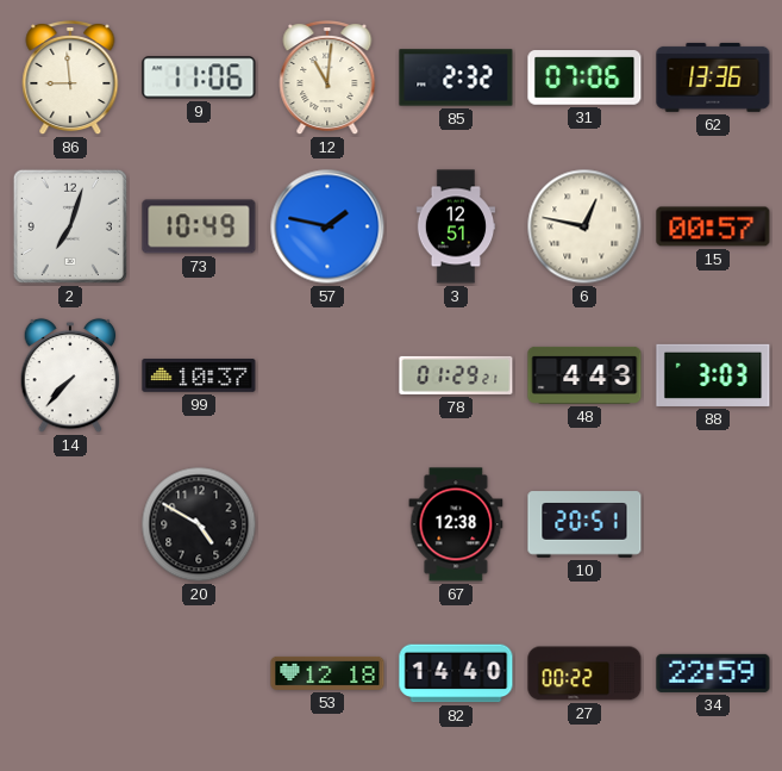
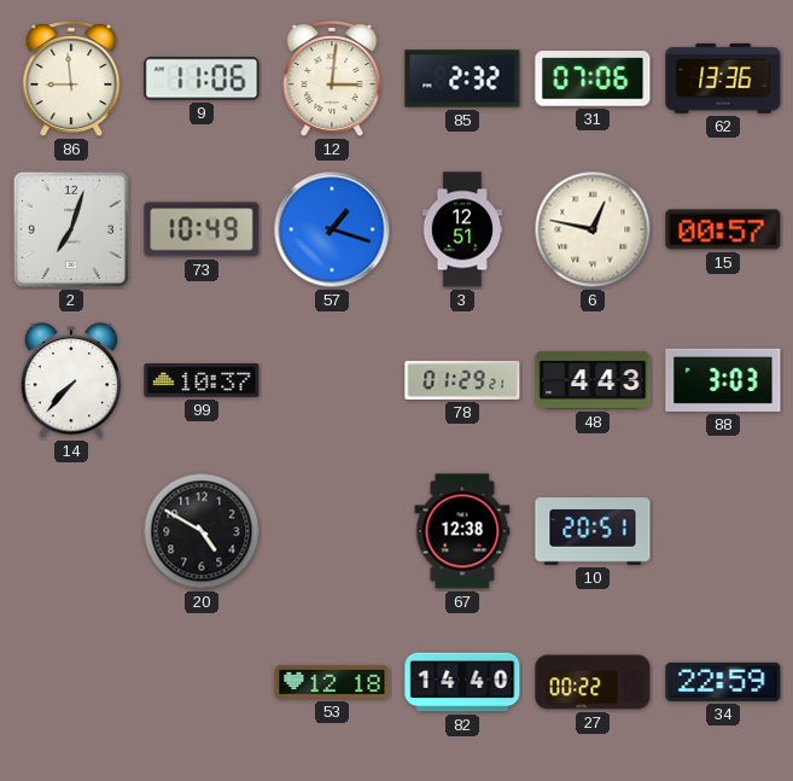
12: 11:01 -> 3:01
57: 1:47 -> 1:18
